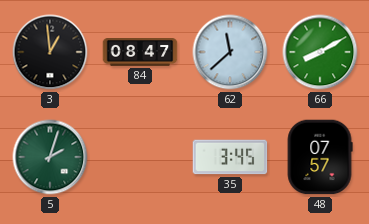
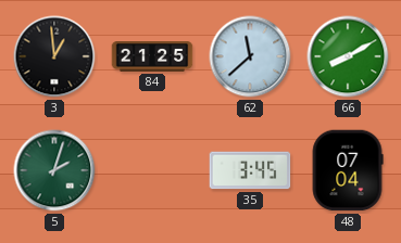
84: 08:47 -> 21:25
48: 07:57 -> 07:04
